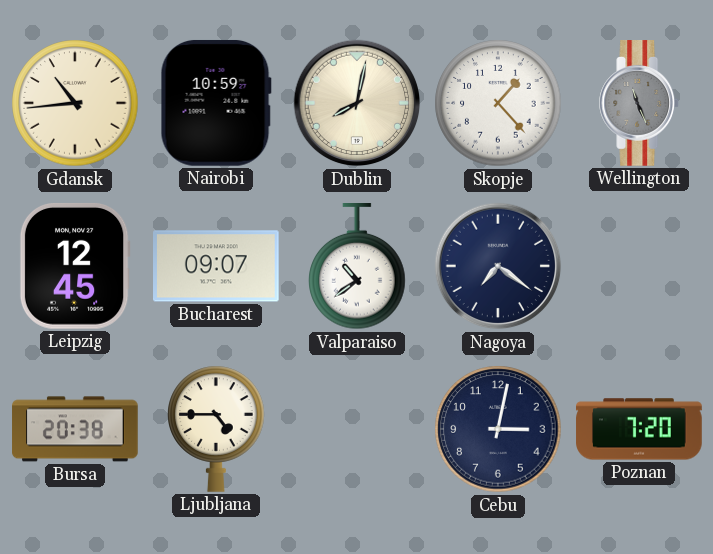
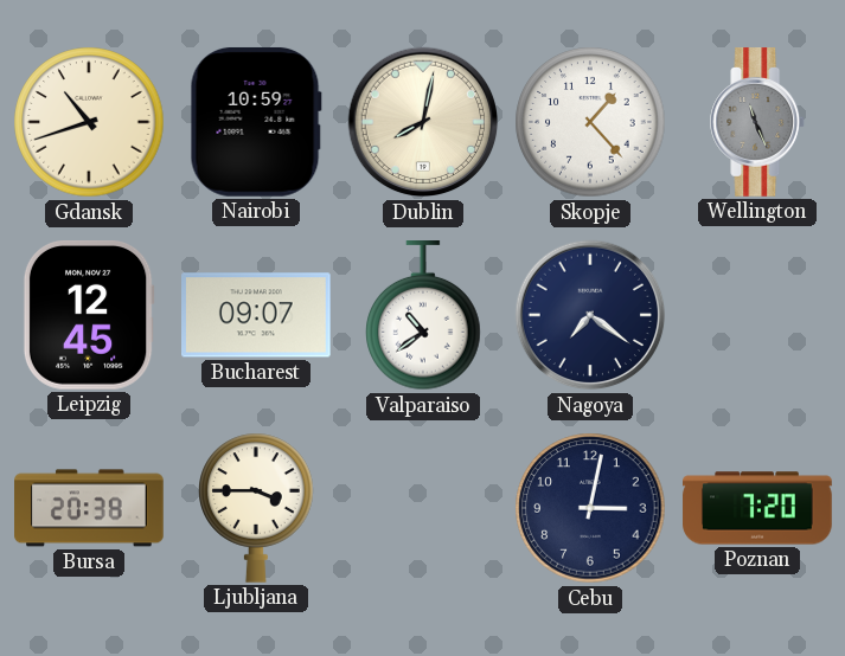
Gdansk: 10:44 -> 10:42
Ljubljana: 4:45 -> 3:45
